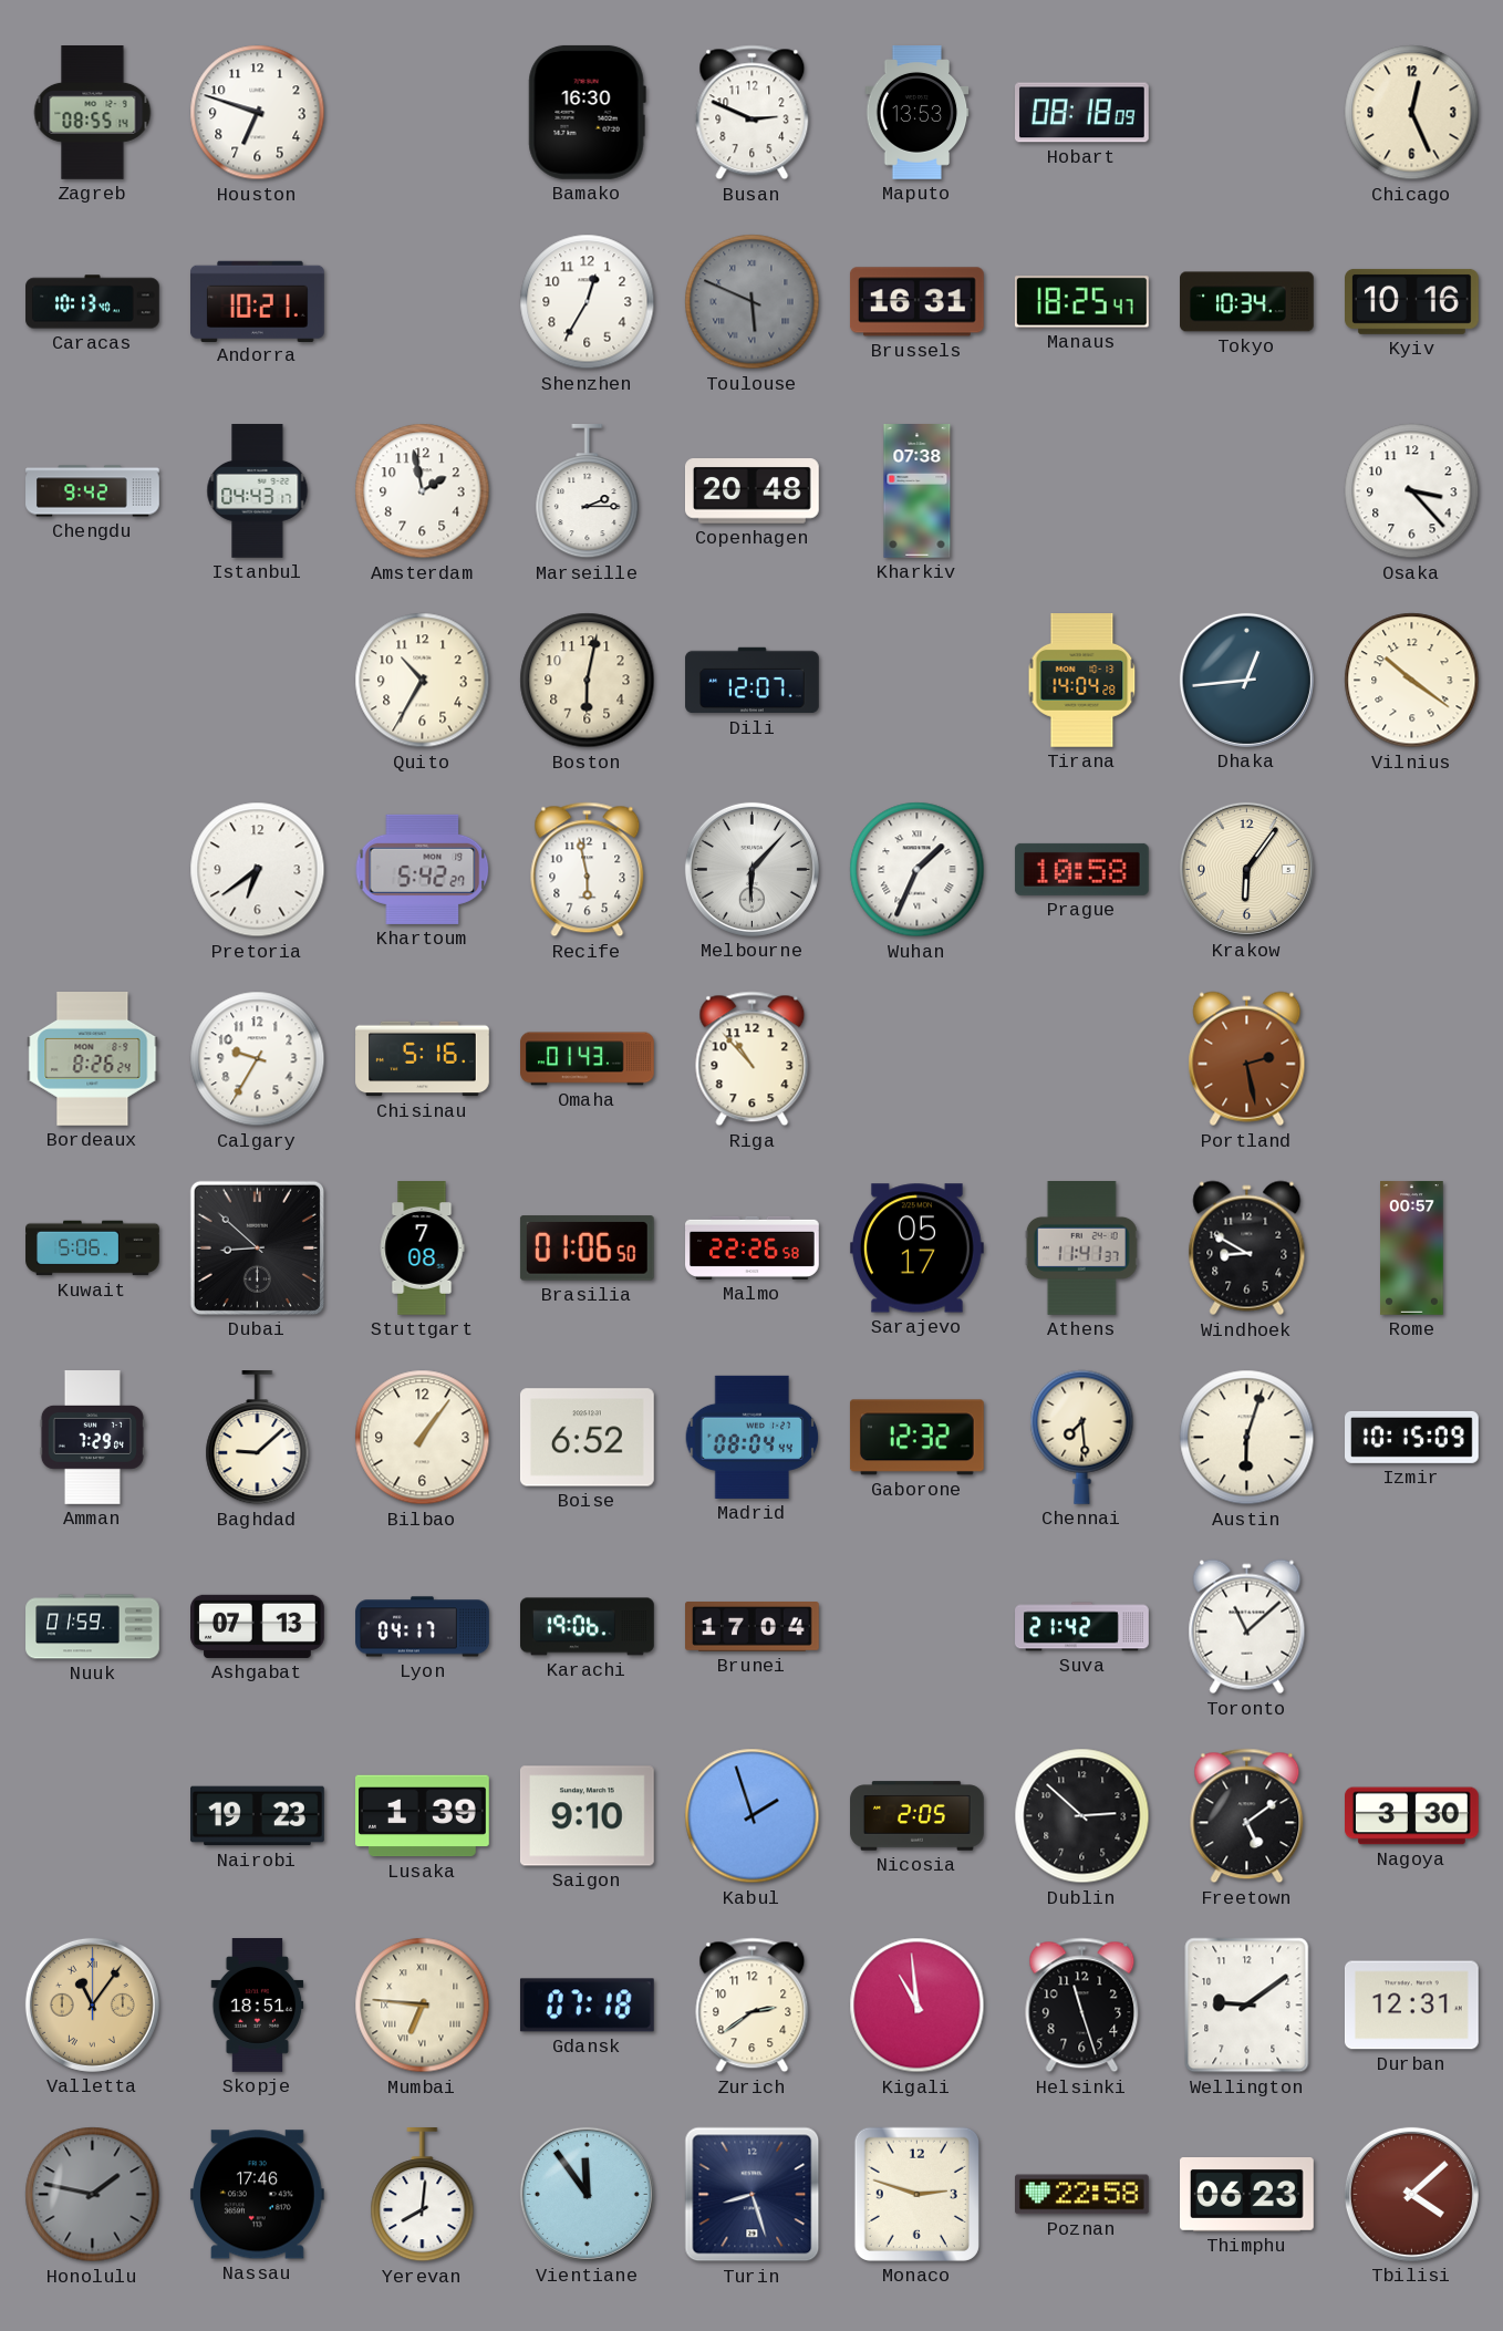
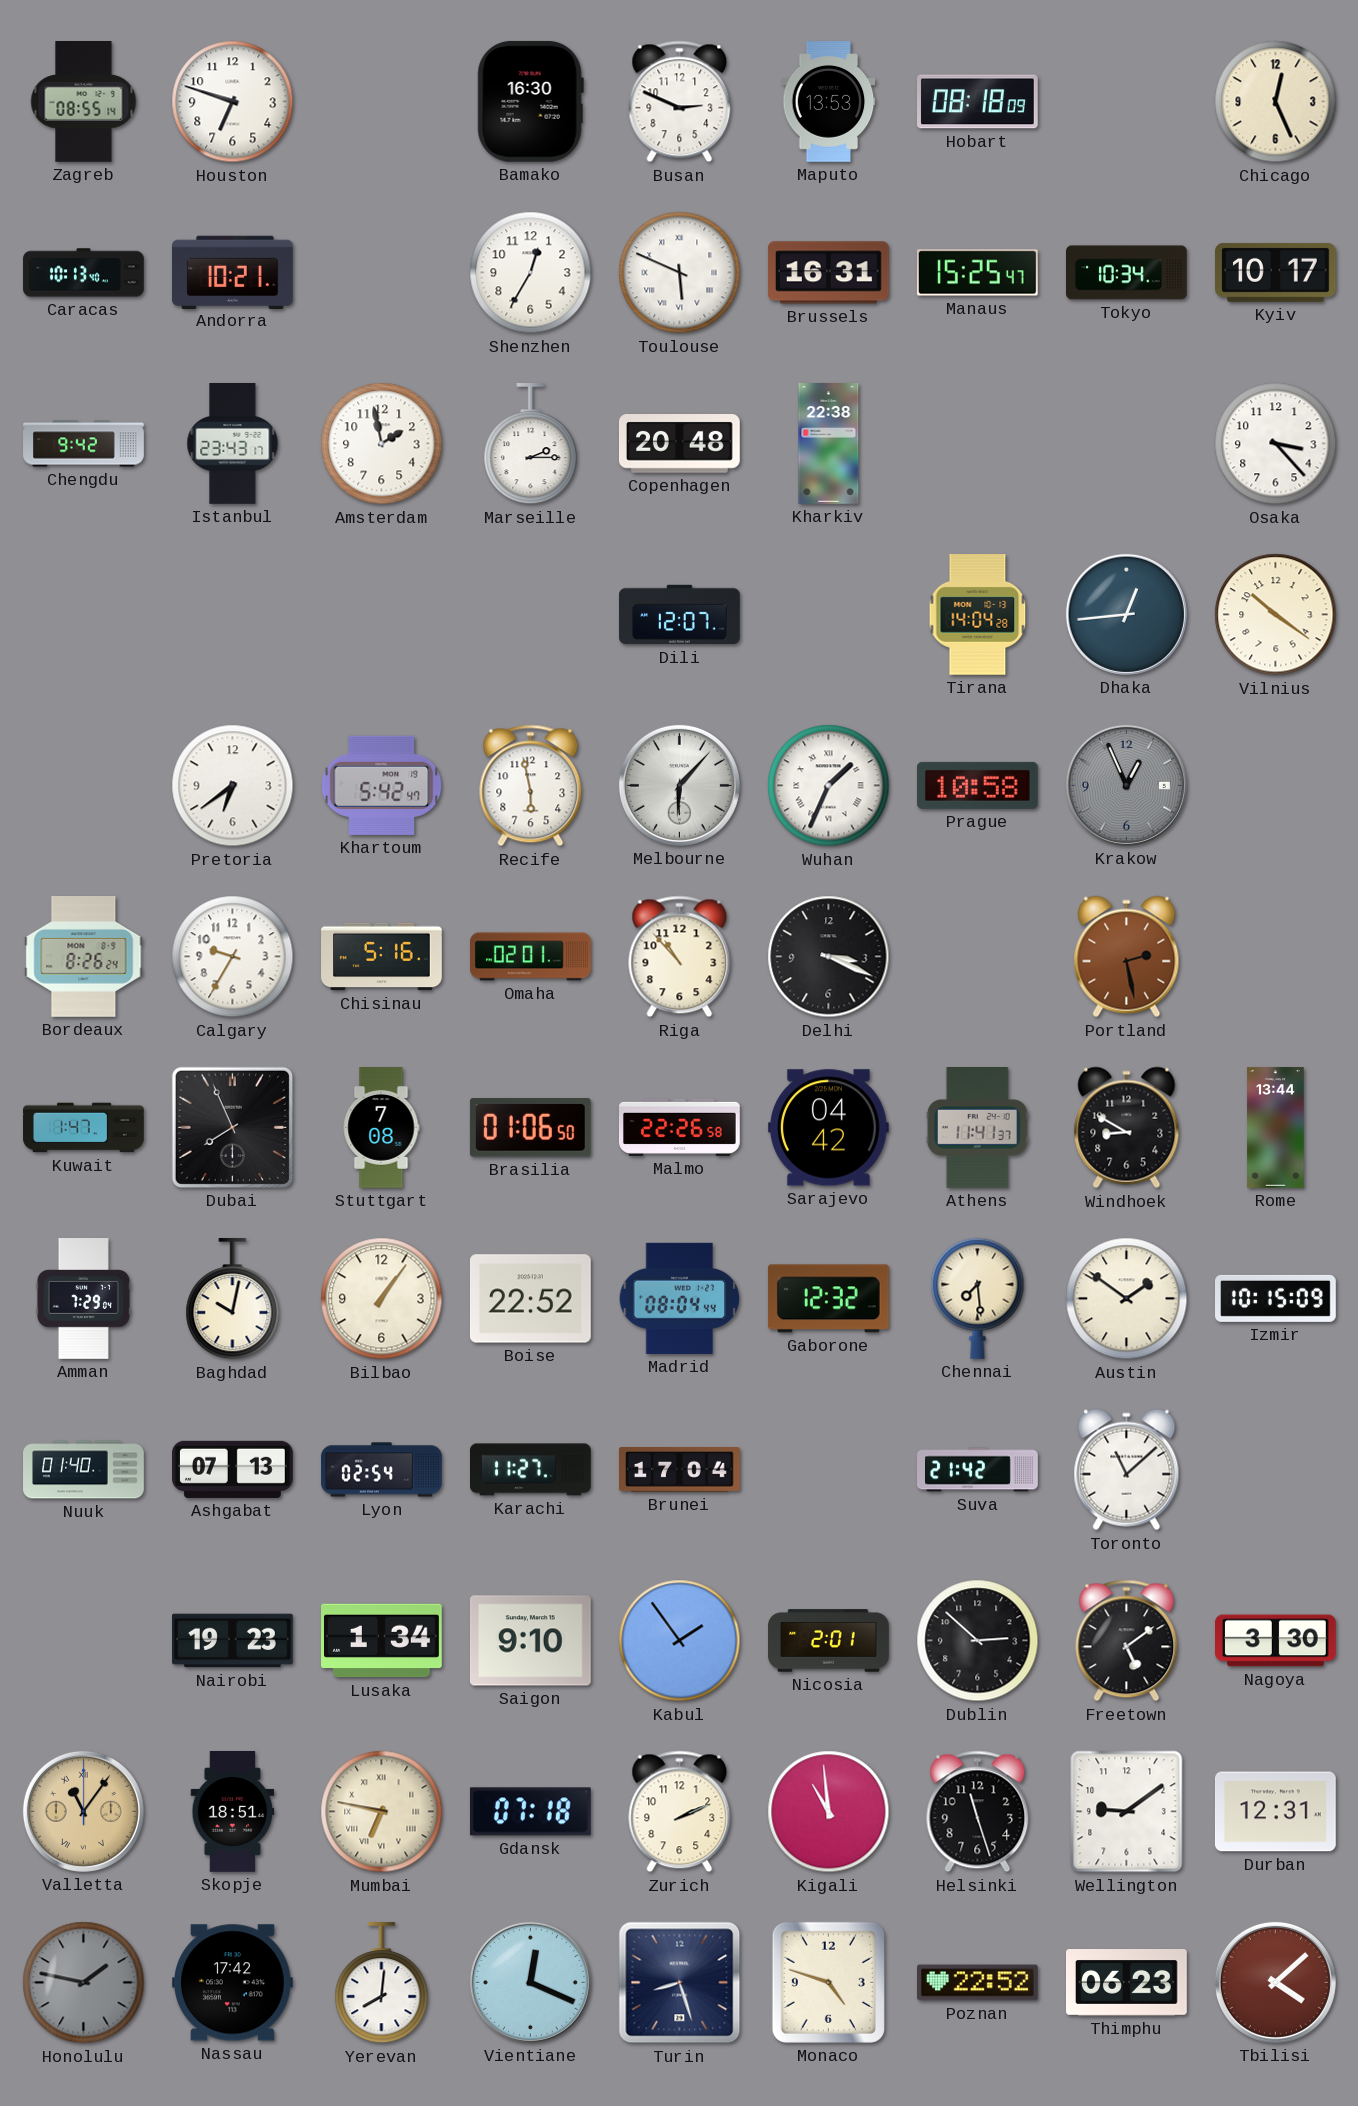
Toulouse dial: grey -> white
Manaus: 18:25 -> 15:25
Kyiv: 10:16 -> 10:17
Istanbul: 04:43 -> 23:43
Kharkiv: 07:38 -> 22:38
Quito: 10:35 -> none
Boston: 6:02 -> none
Khartoum: 5:42:27 -> 5:42:47
Krakow: 6:06 -> 12:56
Krakow dial: cream -> grey
Omaha: 01:43 -> 02:01
Delhi: none -> 3:19
Kuwait: 5:06 -> 1:47
Dubai: 8:52 -> 7:56
Sarajevo: 05:17 -> 04:42
Rome: 00:57 -> 13:44
Baghdad: 9:08 -> 10:02
Boise: 6:52 -> 22:52
Austin: 6:03 -> 1:51
Nuuk: 01:59 -> 01:40
Lyon: 04:17 -> 02:54
Karachi: 19:06 -> 11:27
Lusaka: 1:39 -> 1:34
Kabul: 1:57 -> 1:54
Nicosia: 2:05 -> 2:01
Mumbai: 6:46 -> 6:47
Zurich: 2:39 -> 2:11
Nassau: 17:46 -> 17:42
Vientiane: 11:54 -> 12:19
Monaco: 2:48 -> 4:48
Poznan: 22:58 -> 22:52
